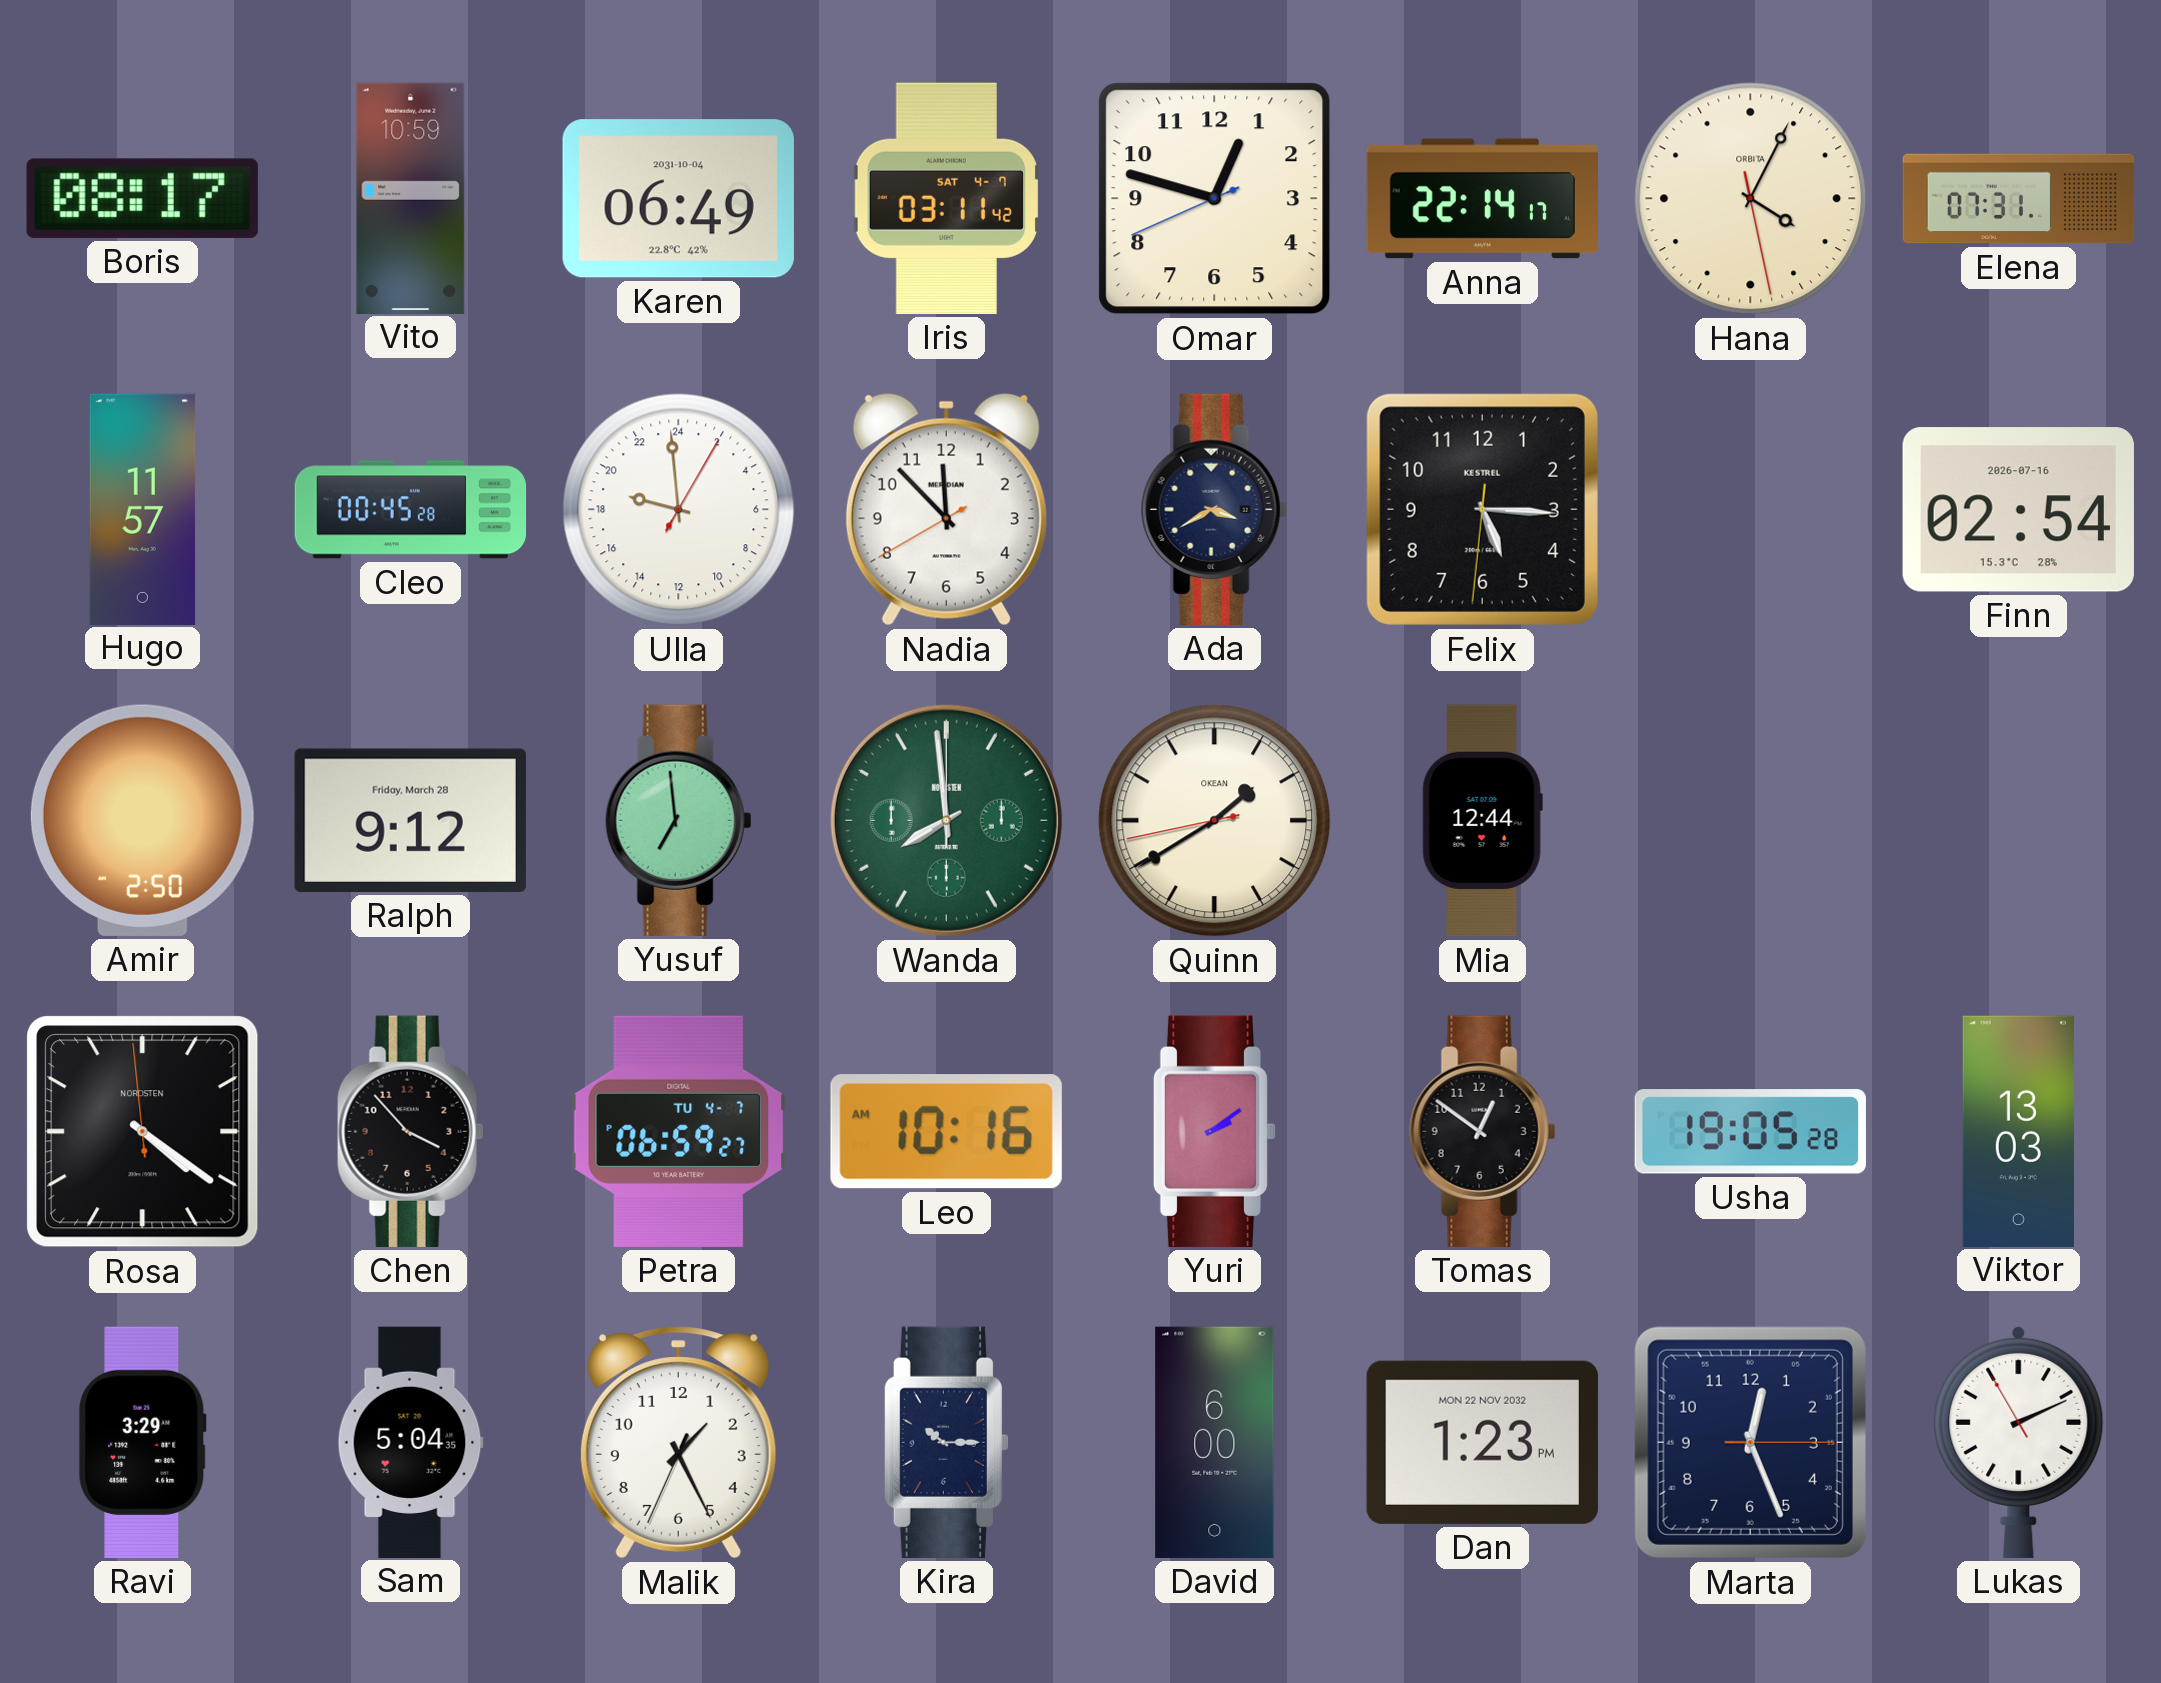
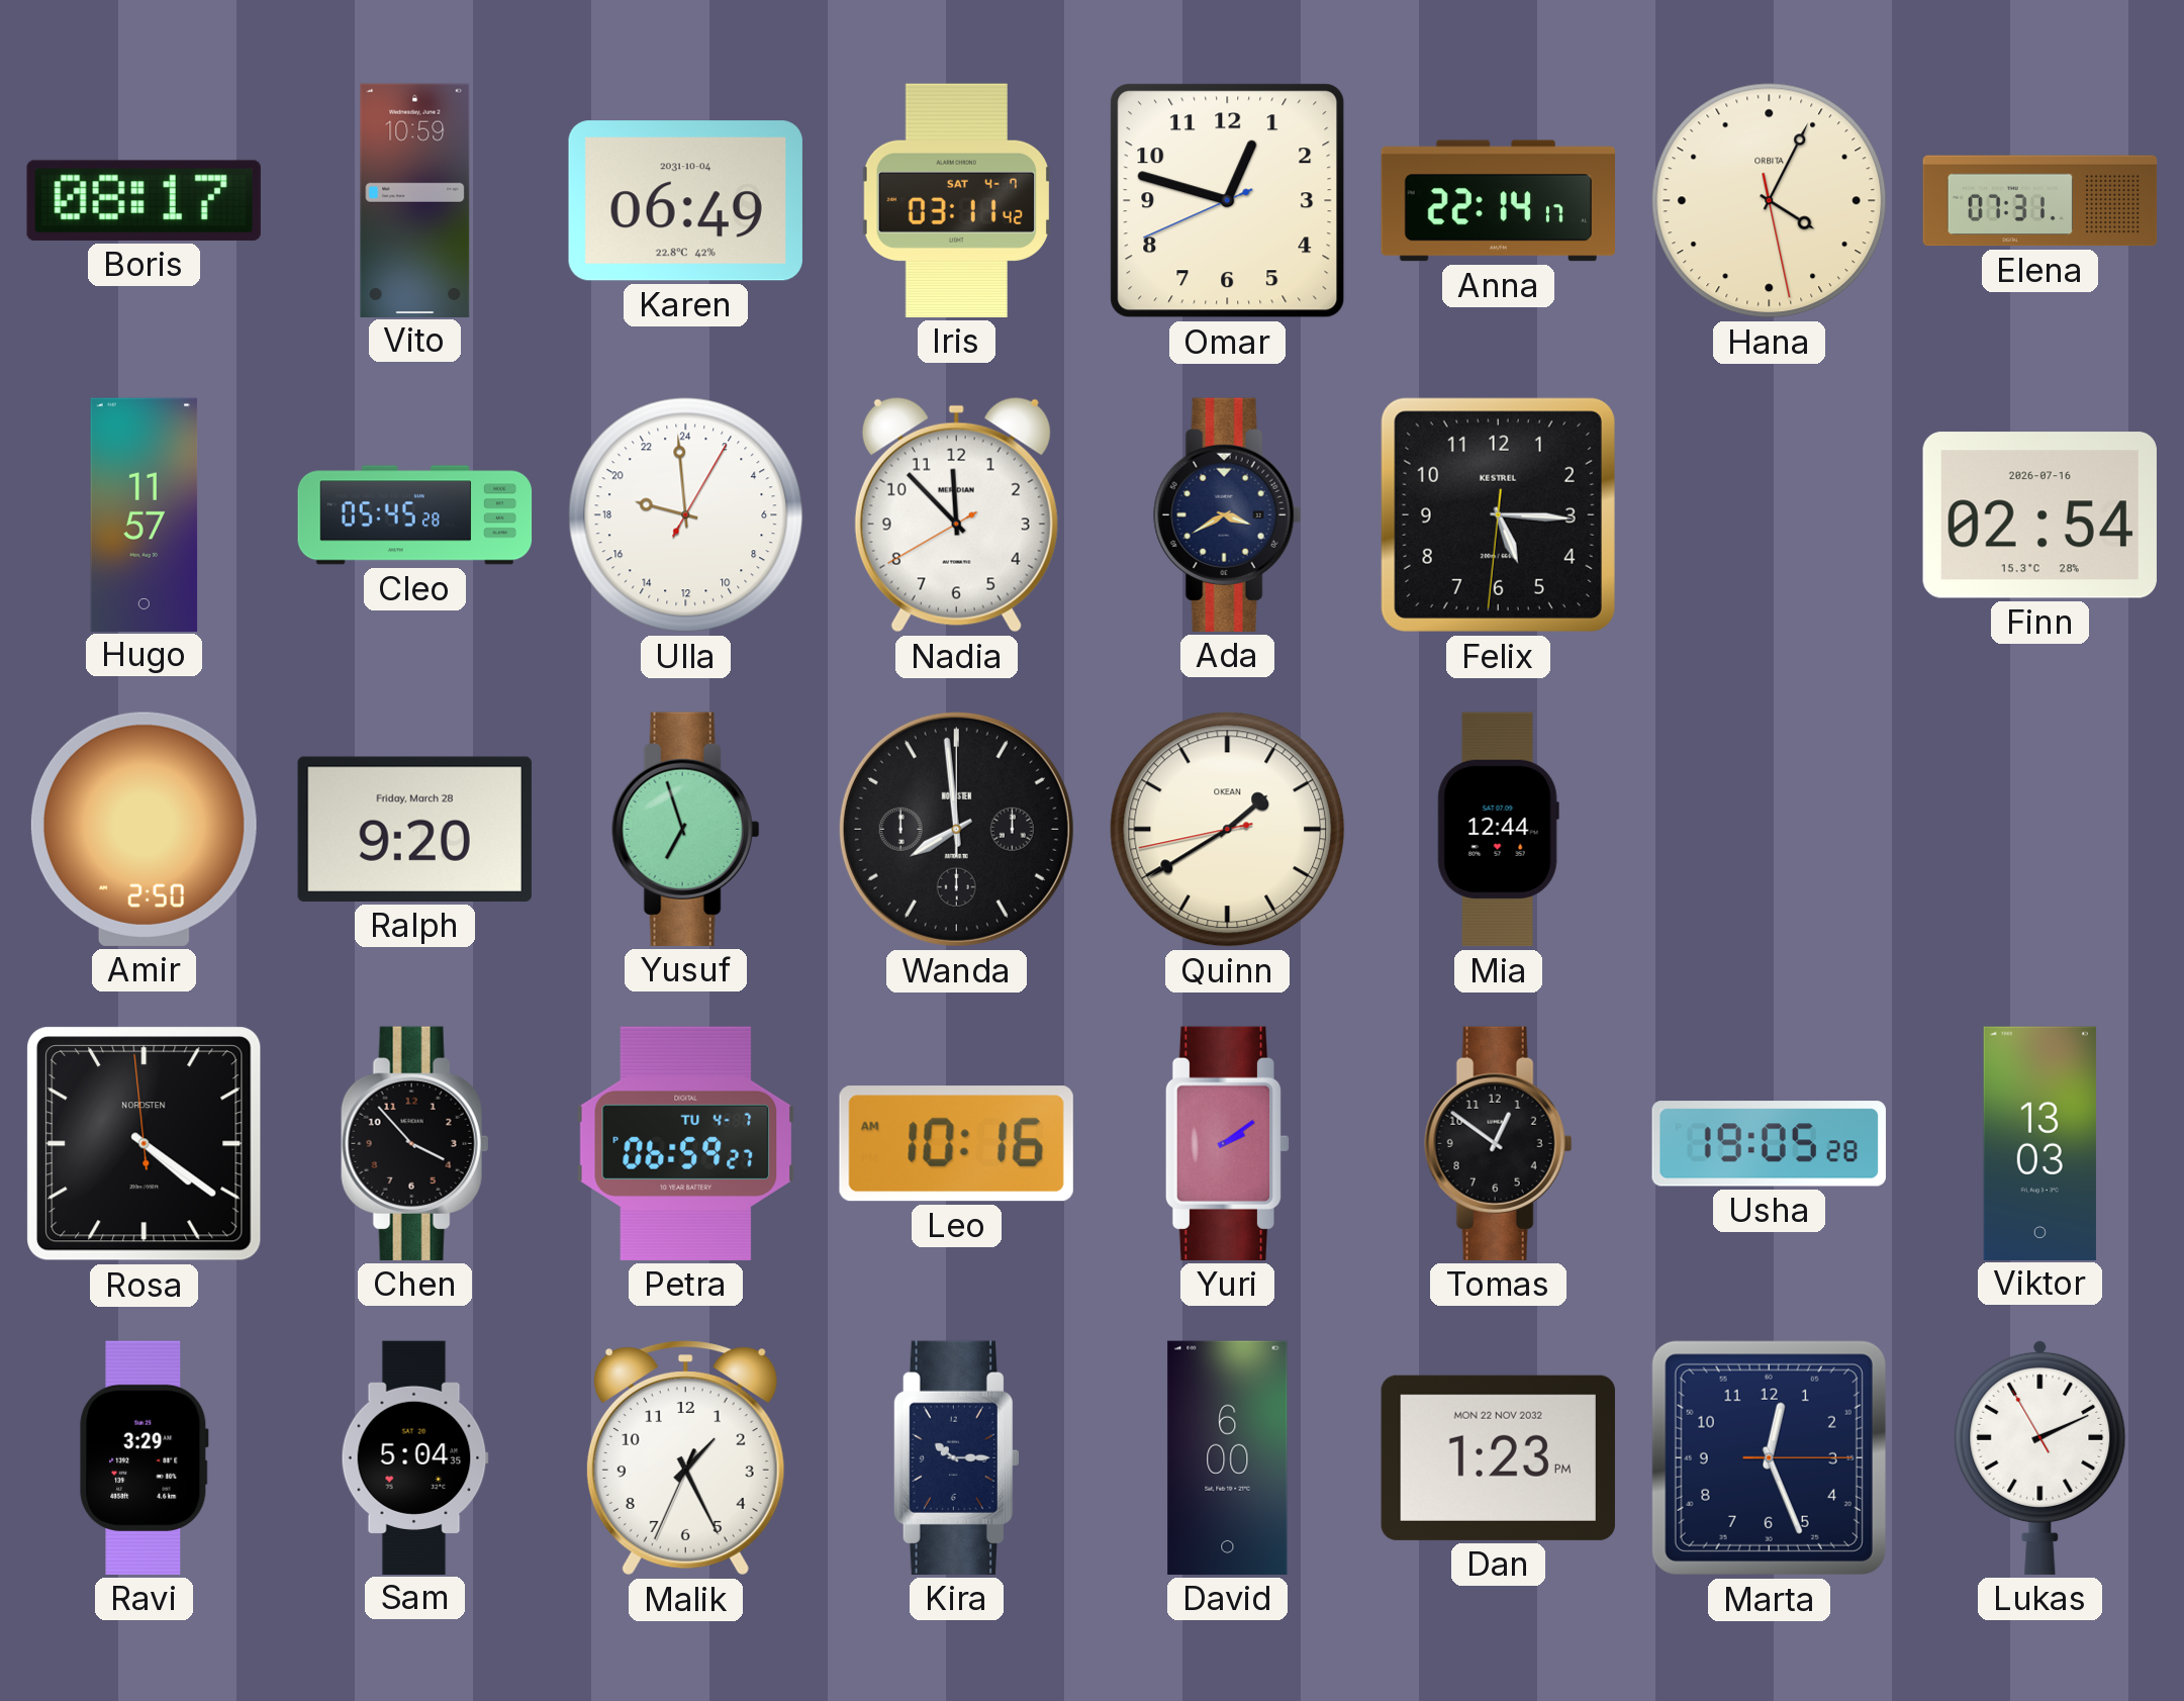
Cleo: 00:45 -> 05:45
Ralph: 9:12 -> 9:20
Yusuf: 6:59 -> 6:57
Wanda dial: green -> black
